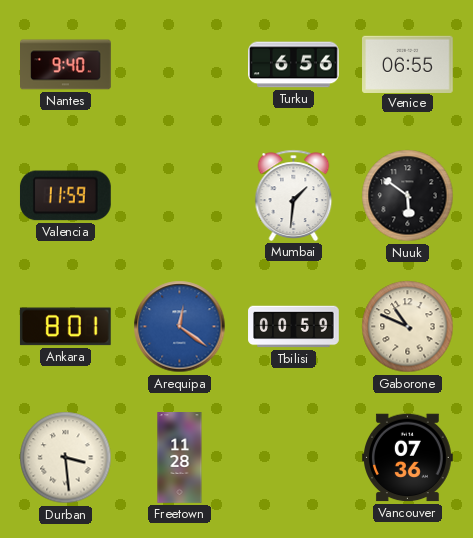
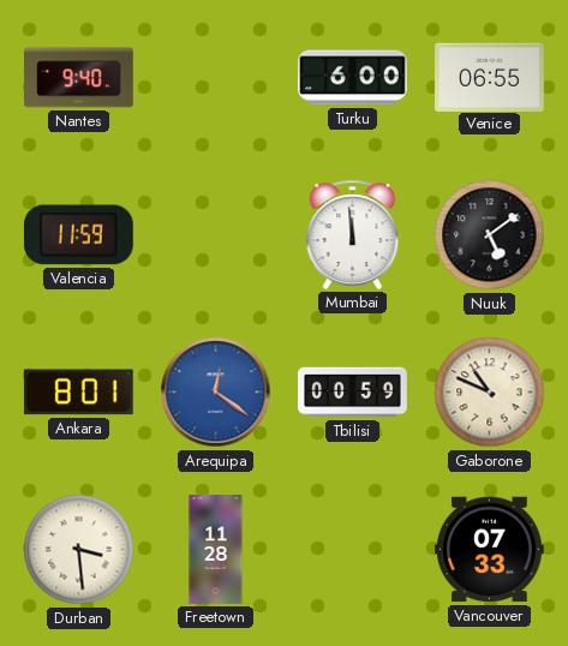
Turku: 6:56 -> 6:00
Mumbai: 1:31 -> 11:59
Nuuk: 5:51 -> 5:09
Vancouver: 07:36 -> 07:33
